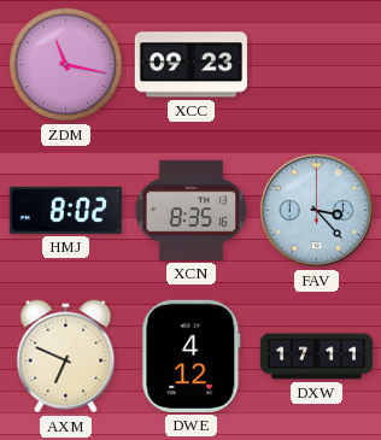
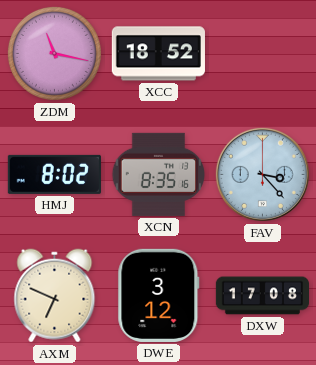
XCC: 09:23 -> 18:52
DWE: 4:12 -> 3:12
DXW: 17:11 -> 17:08
